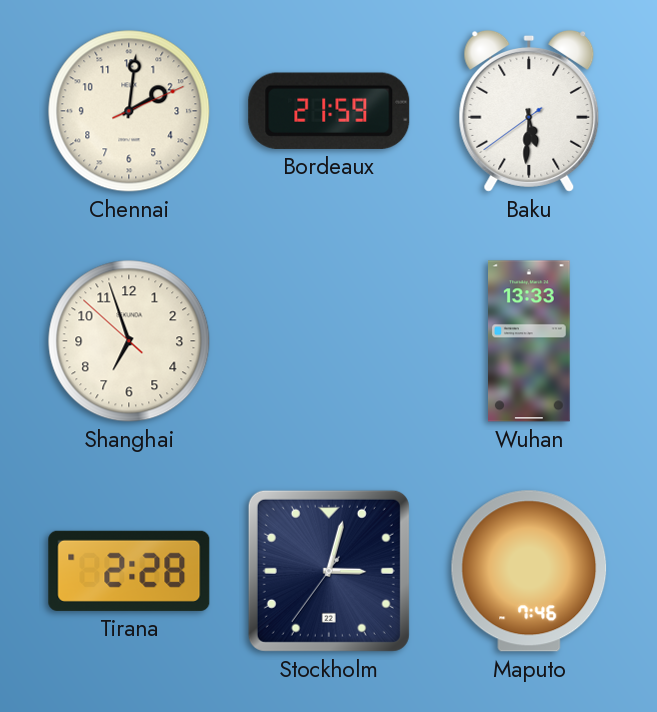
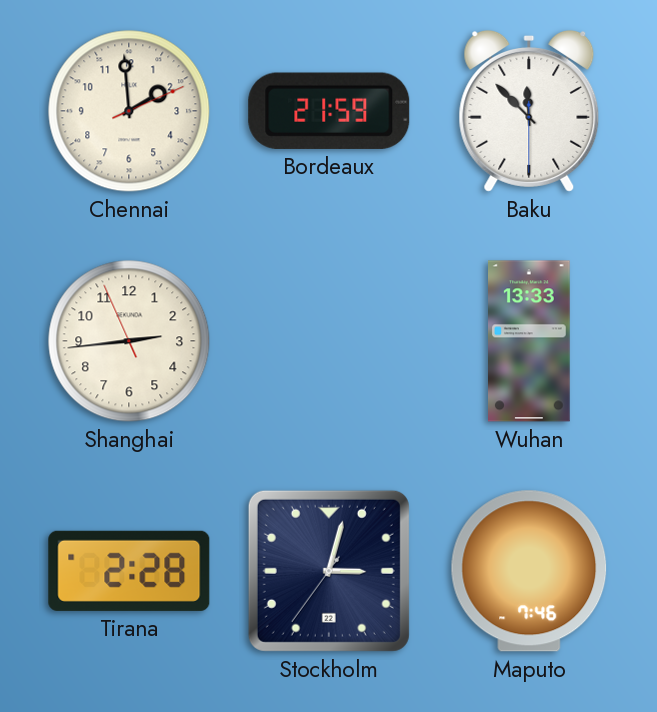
Chennai: 2:01 -> 1:59
Baku: 5:30 -> 11:52
Shanghai: 6:56 -> 2:43
